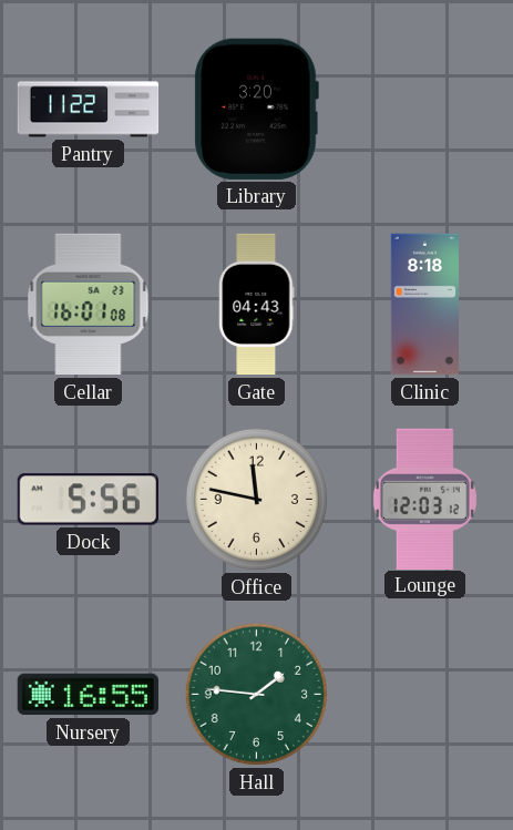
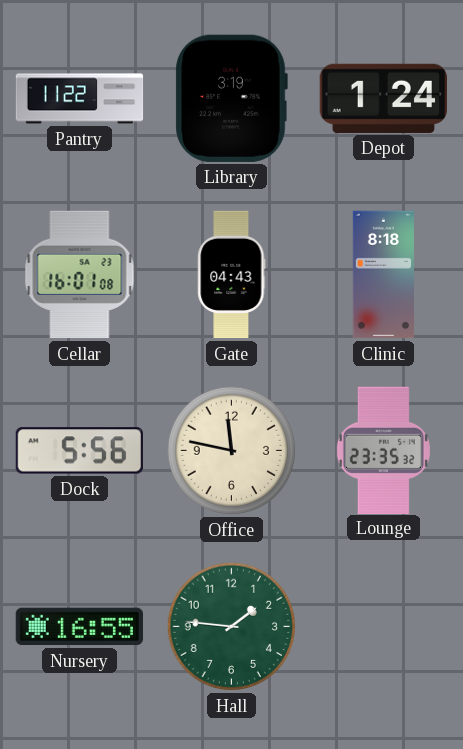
Library: 3:20 -> 3:19
Depot: none -> 1:24
Lounge: 12:03 -> 23:35
